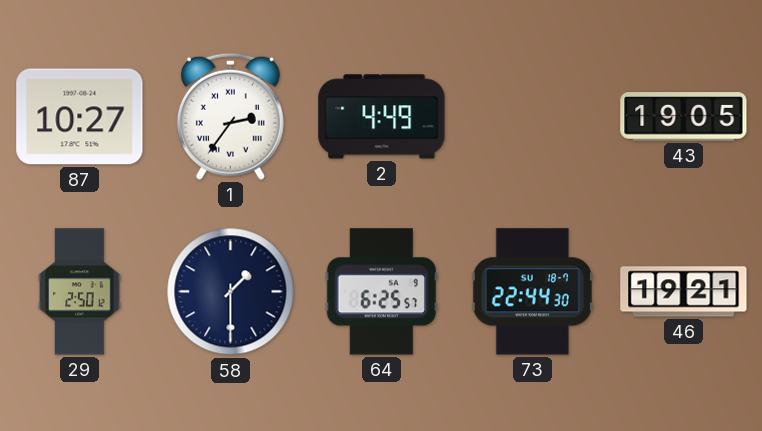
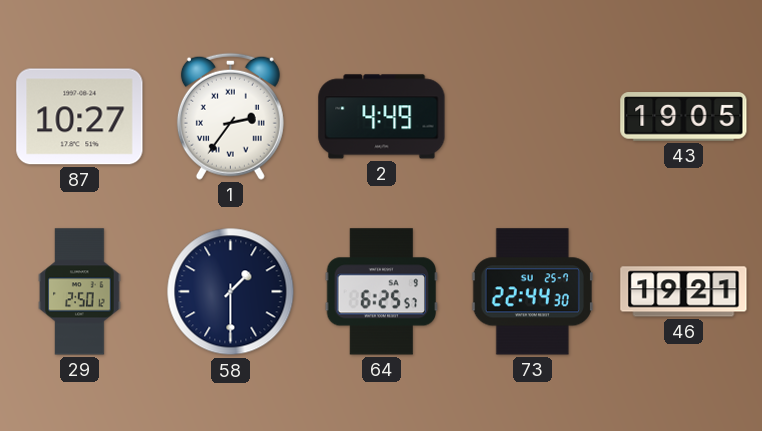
73 date: SU 18-7 -> SU 25-7
